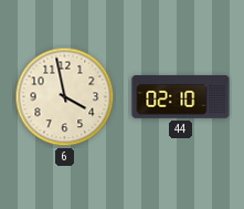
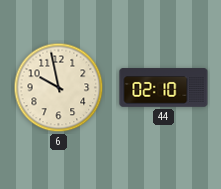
6: 3:58 -> 9:58
